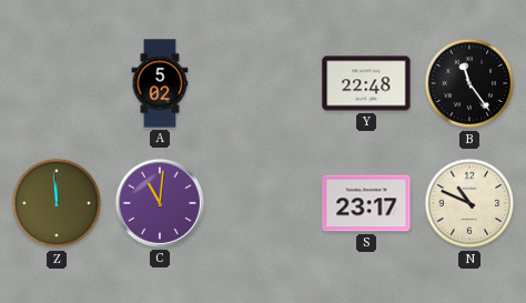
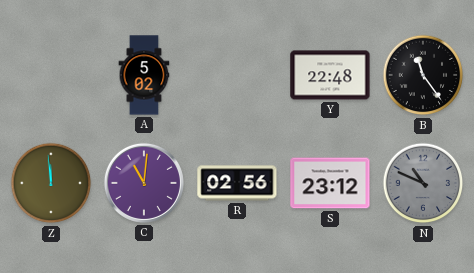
R: none -> 02:56
S: 23:17 -> 23:12
N dial: cream -> grey
